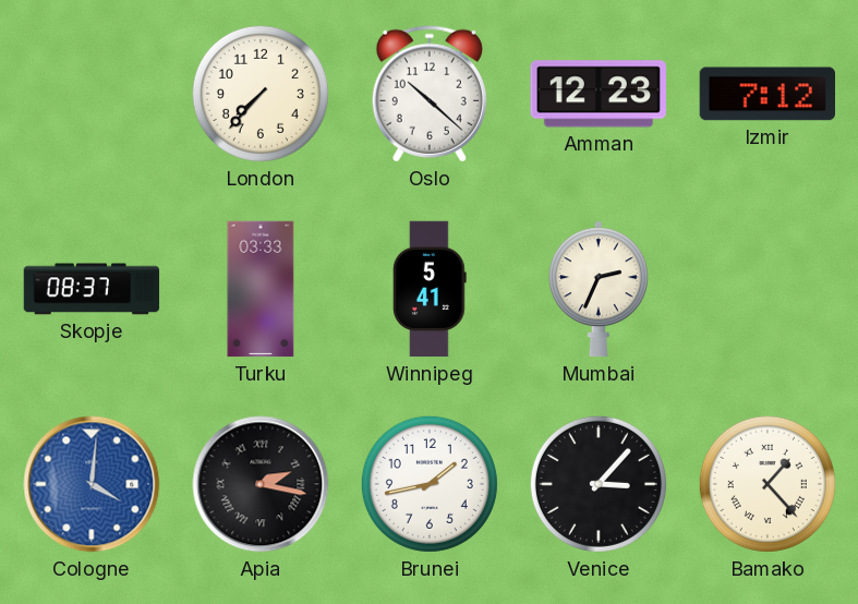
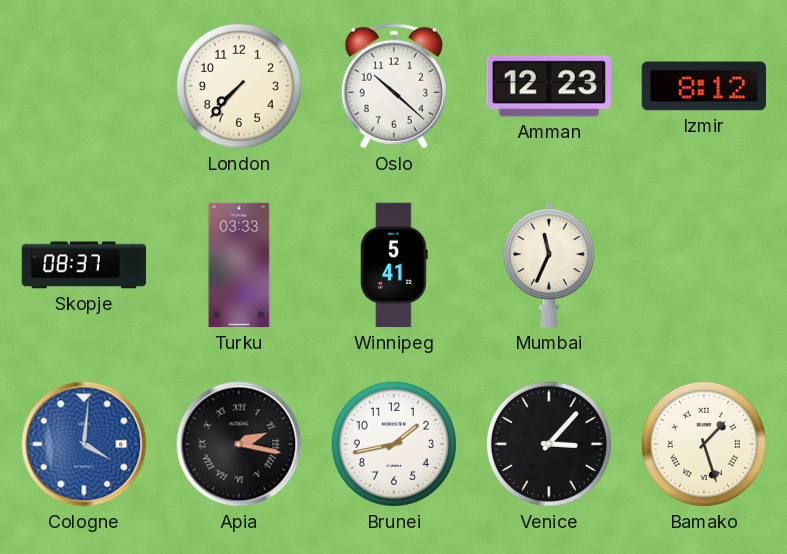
Izmir: 7:12 -> 8:12
Mumbai: 2:34 -> 11:34
Bamako: 1:23 -> 1:27
